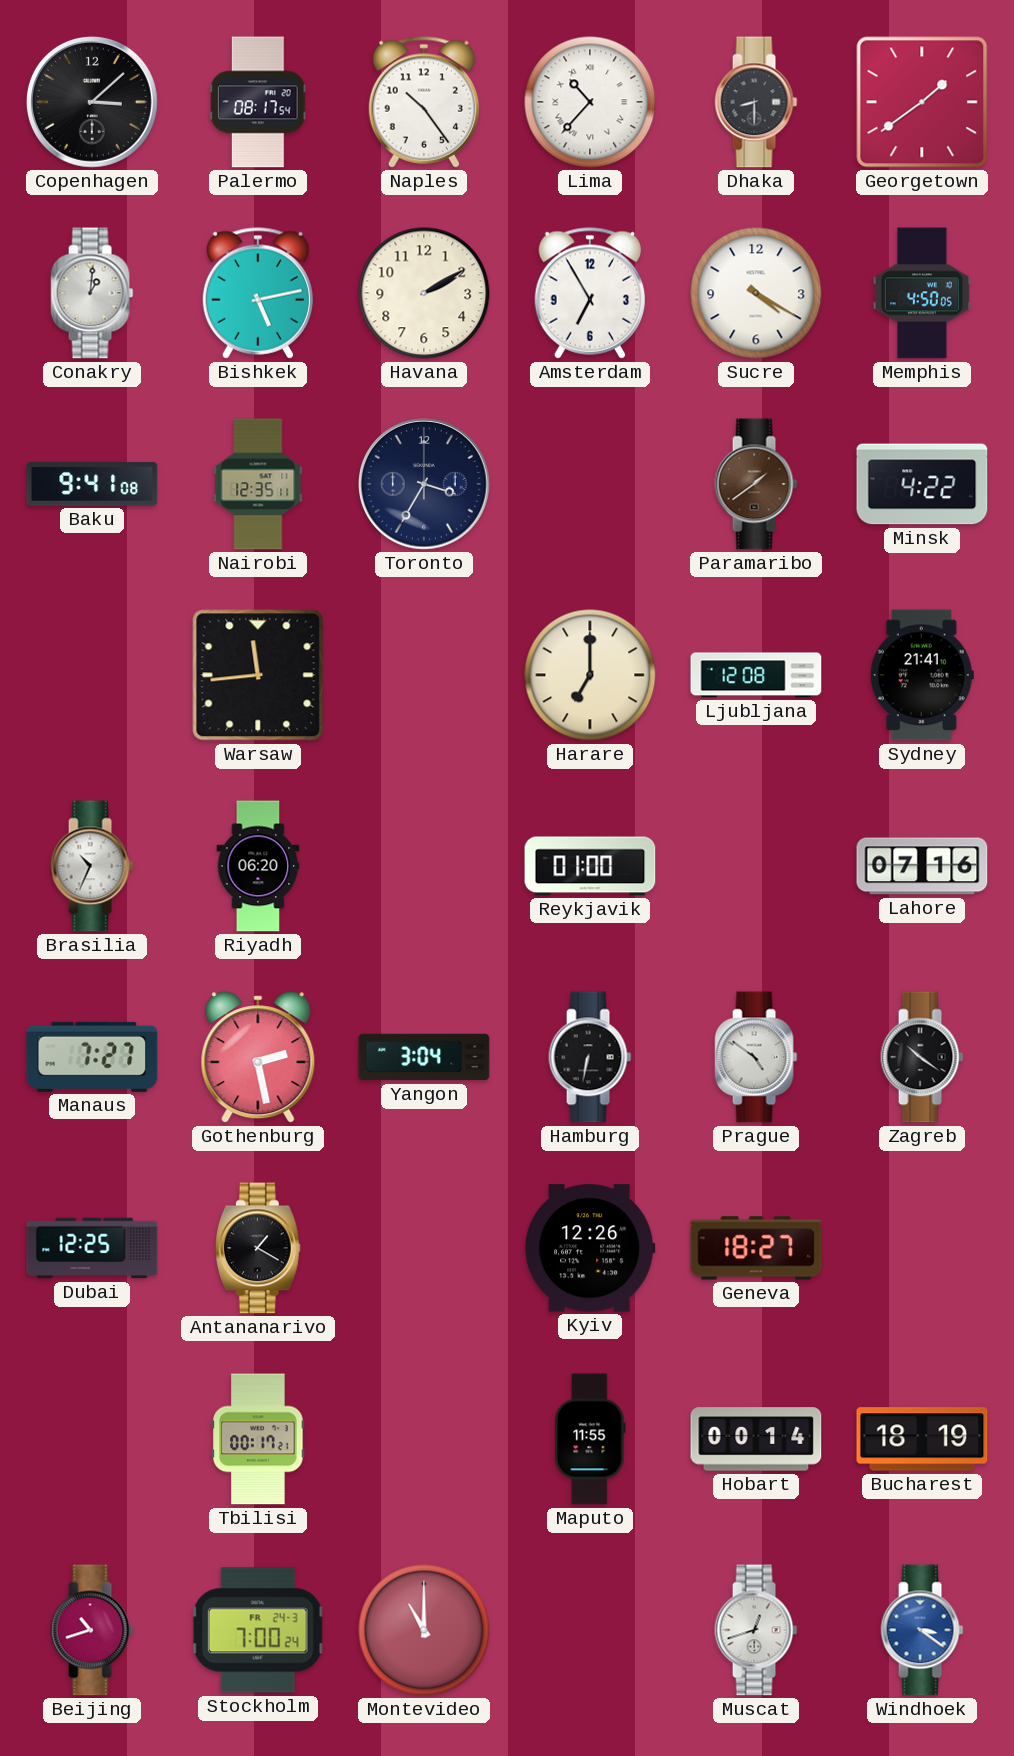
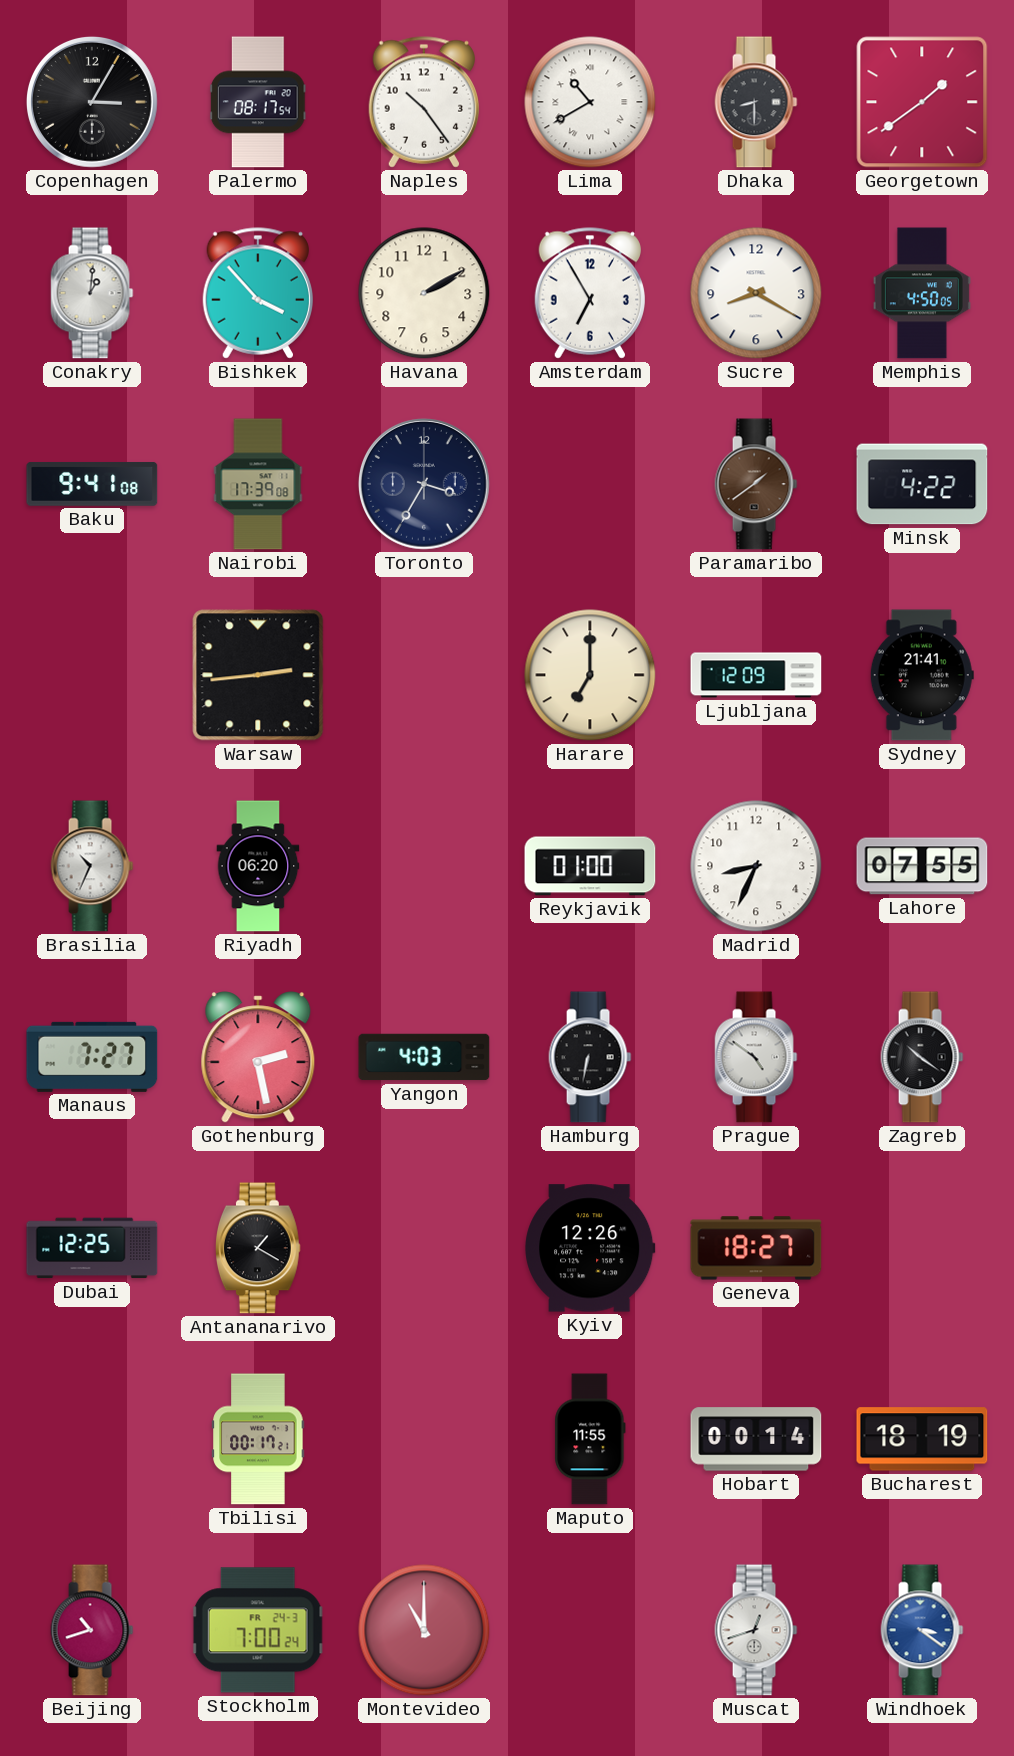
Copenhagen: 3:08 -> 3:05
Lima: 10:37 -> 10:40
Bishkek: 5:13 -> 3:53
Sucre: 4:20 -> 8:20
Nairobi: 12:35 -> 17:39
Warsaw: 11:44 -> 2:44
Ljubljana: 12:08 -> 12:09
Madrid: none -> 8:34
Lahore: 07:16 -> 07:55
Yangon: 3:04 -> 4:03
